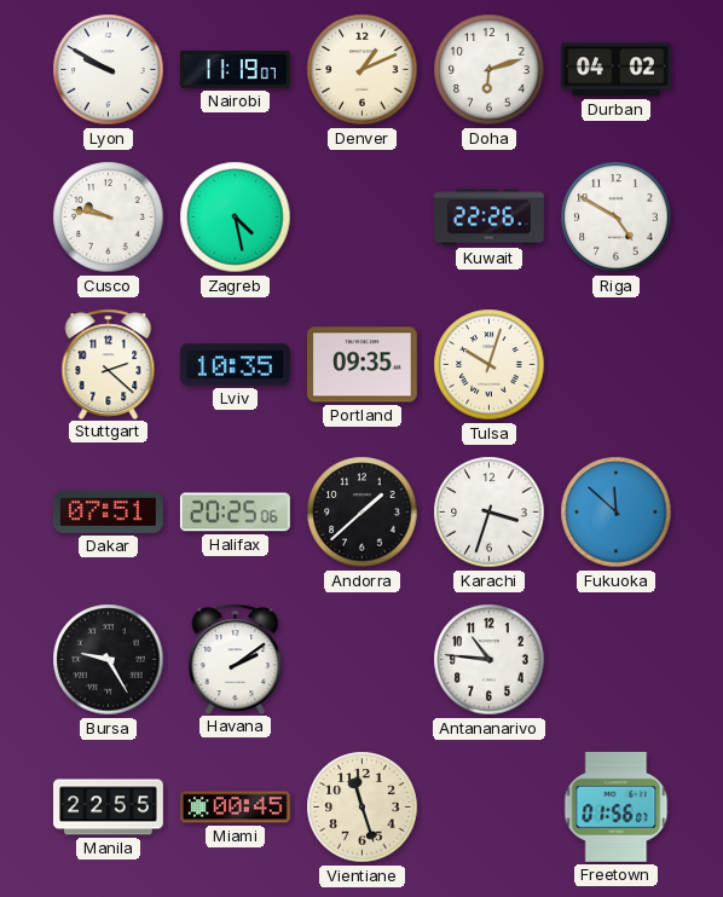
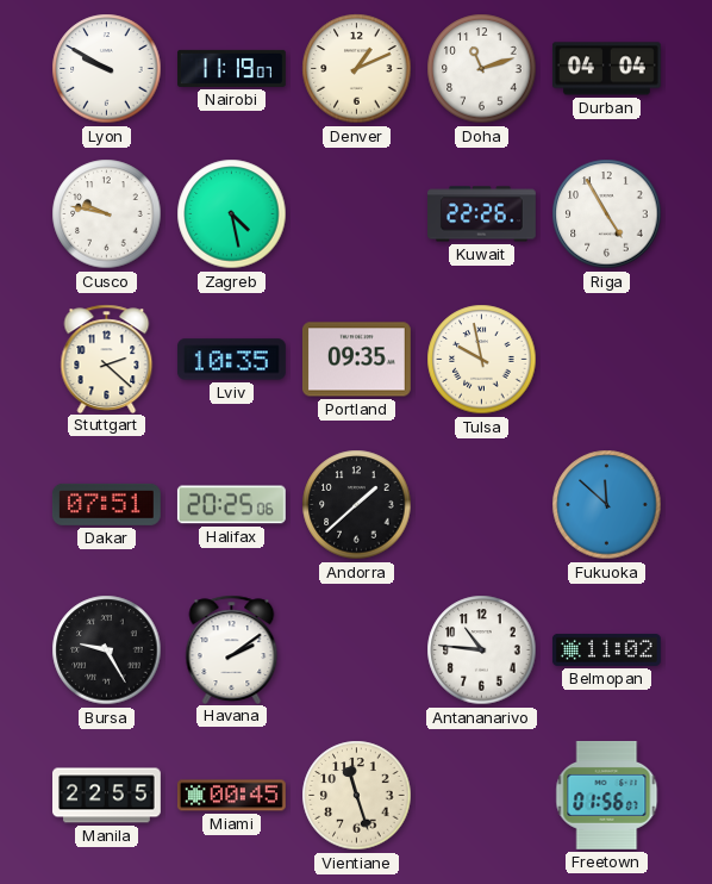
Doha: 6:12 -> 11:12
Durban: 04:02 -> 04:04
Riga: 4:50 -> 4:55
Tulsa: 10:03 -> 9:58
Karachi: 3:33 -> none
Belmopan: none -> 11:02
